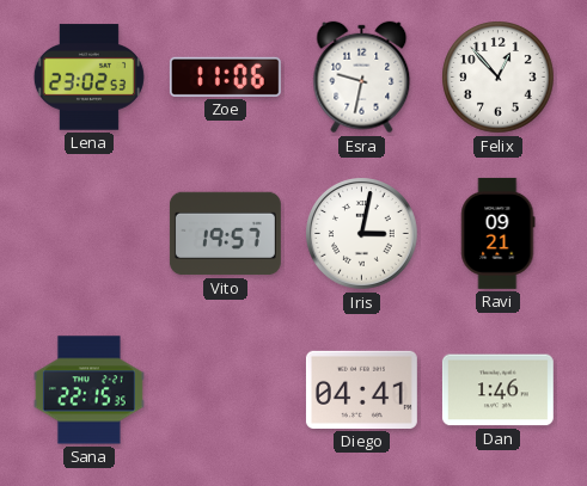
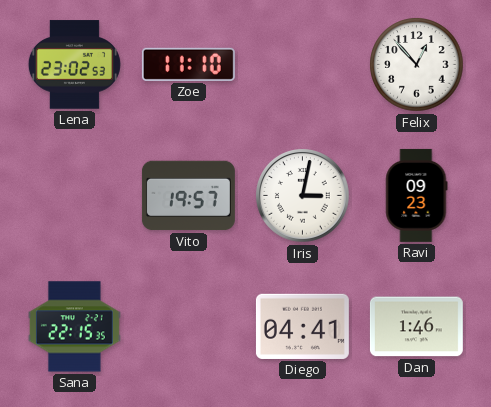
Zoe: 11:06 -> 11:10
Esra: 9:32 -> none
Ravi: 09:21 -> 09:23
